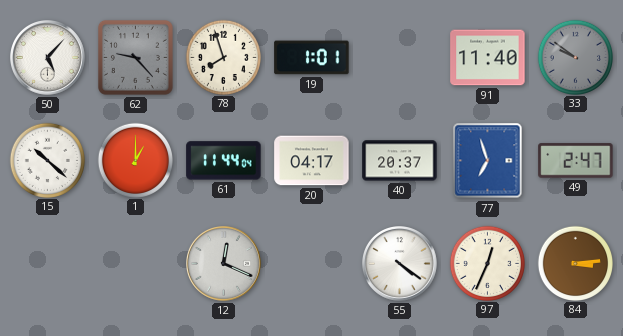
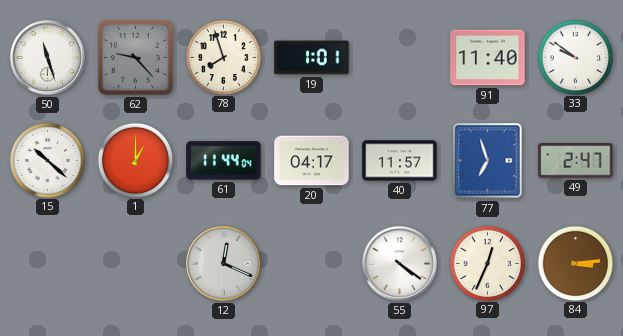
50: 5:07 -> 11:27
33 dial: grey -> white
40: 20:37 -> 11:57
